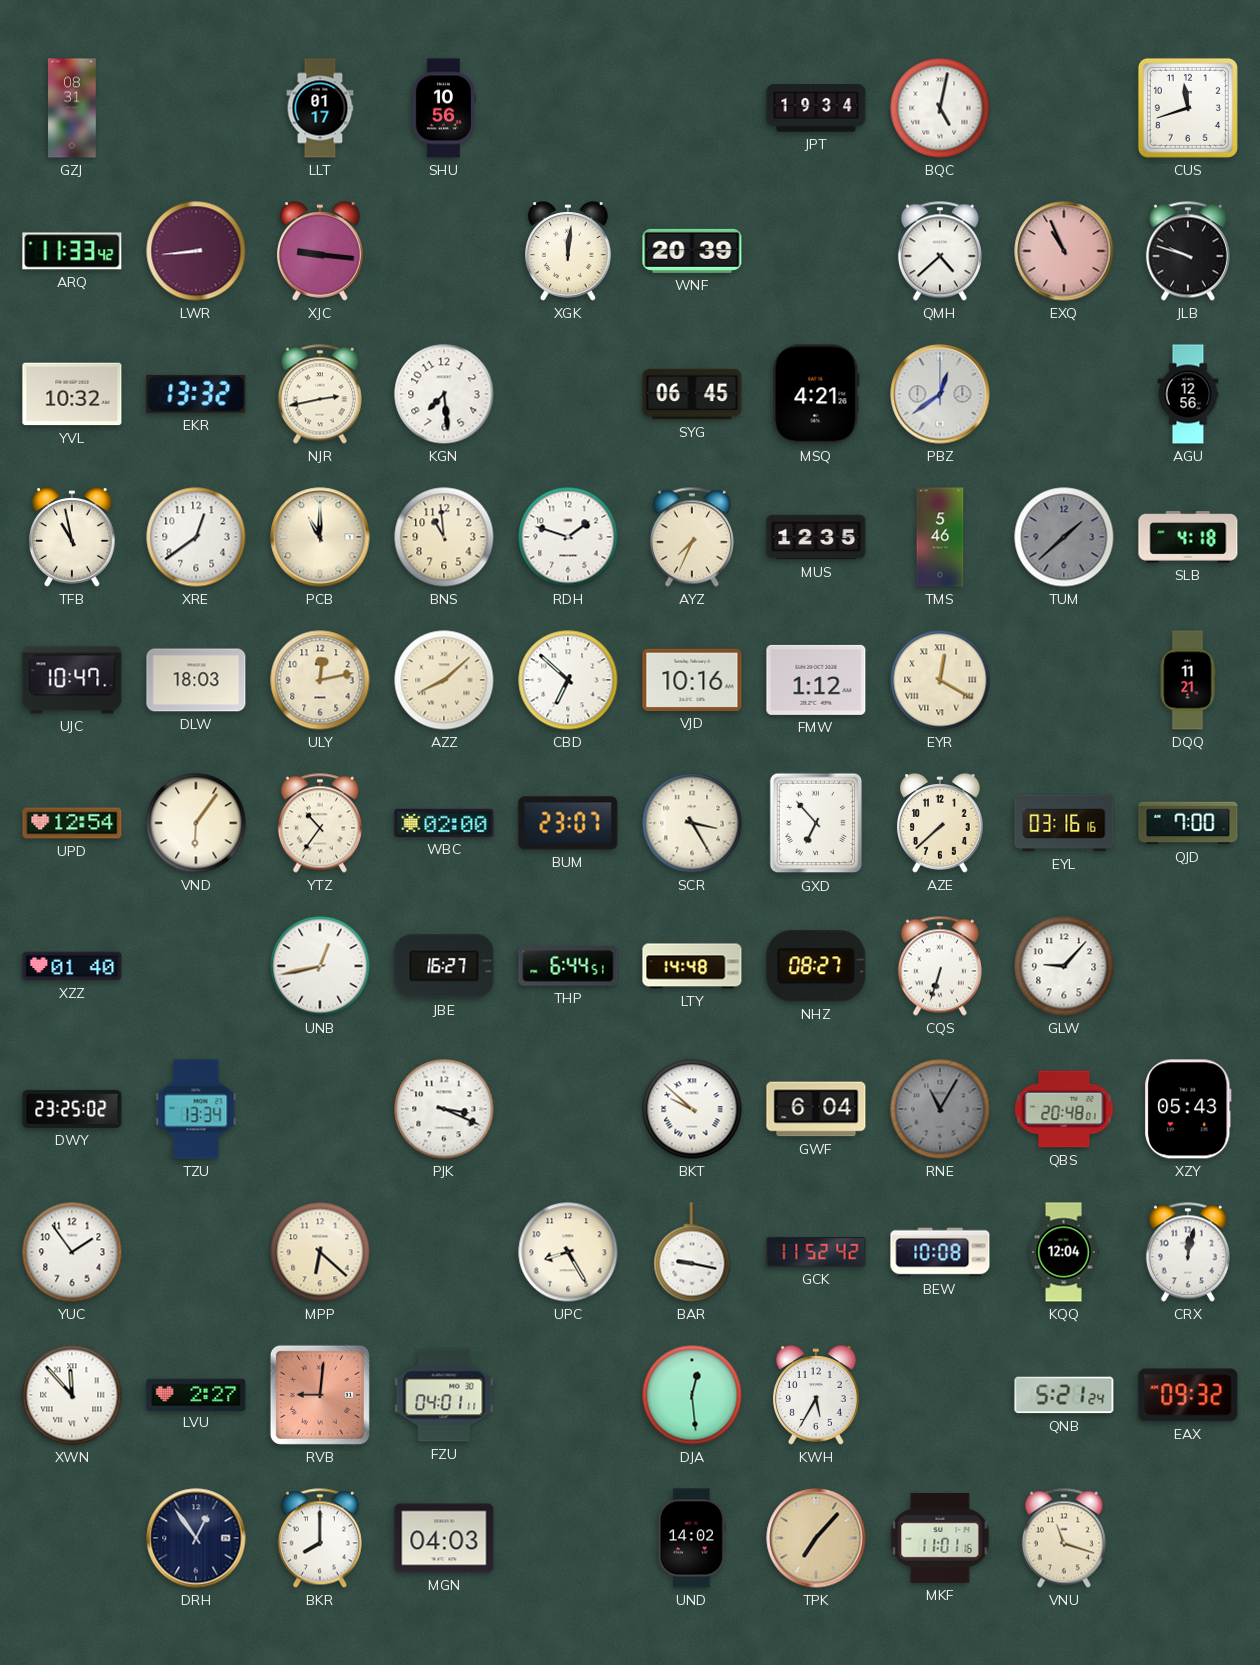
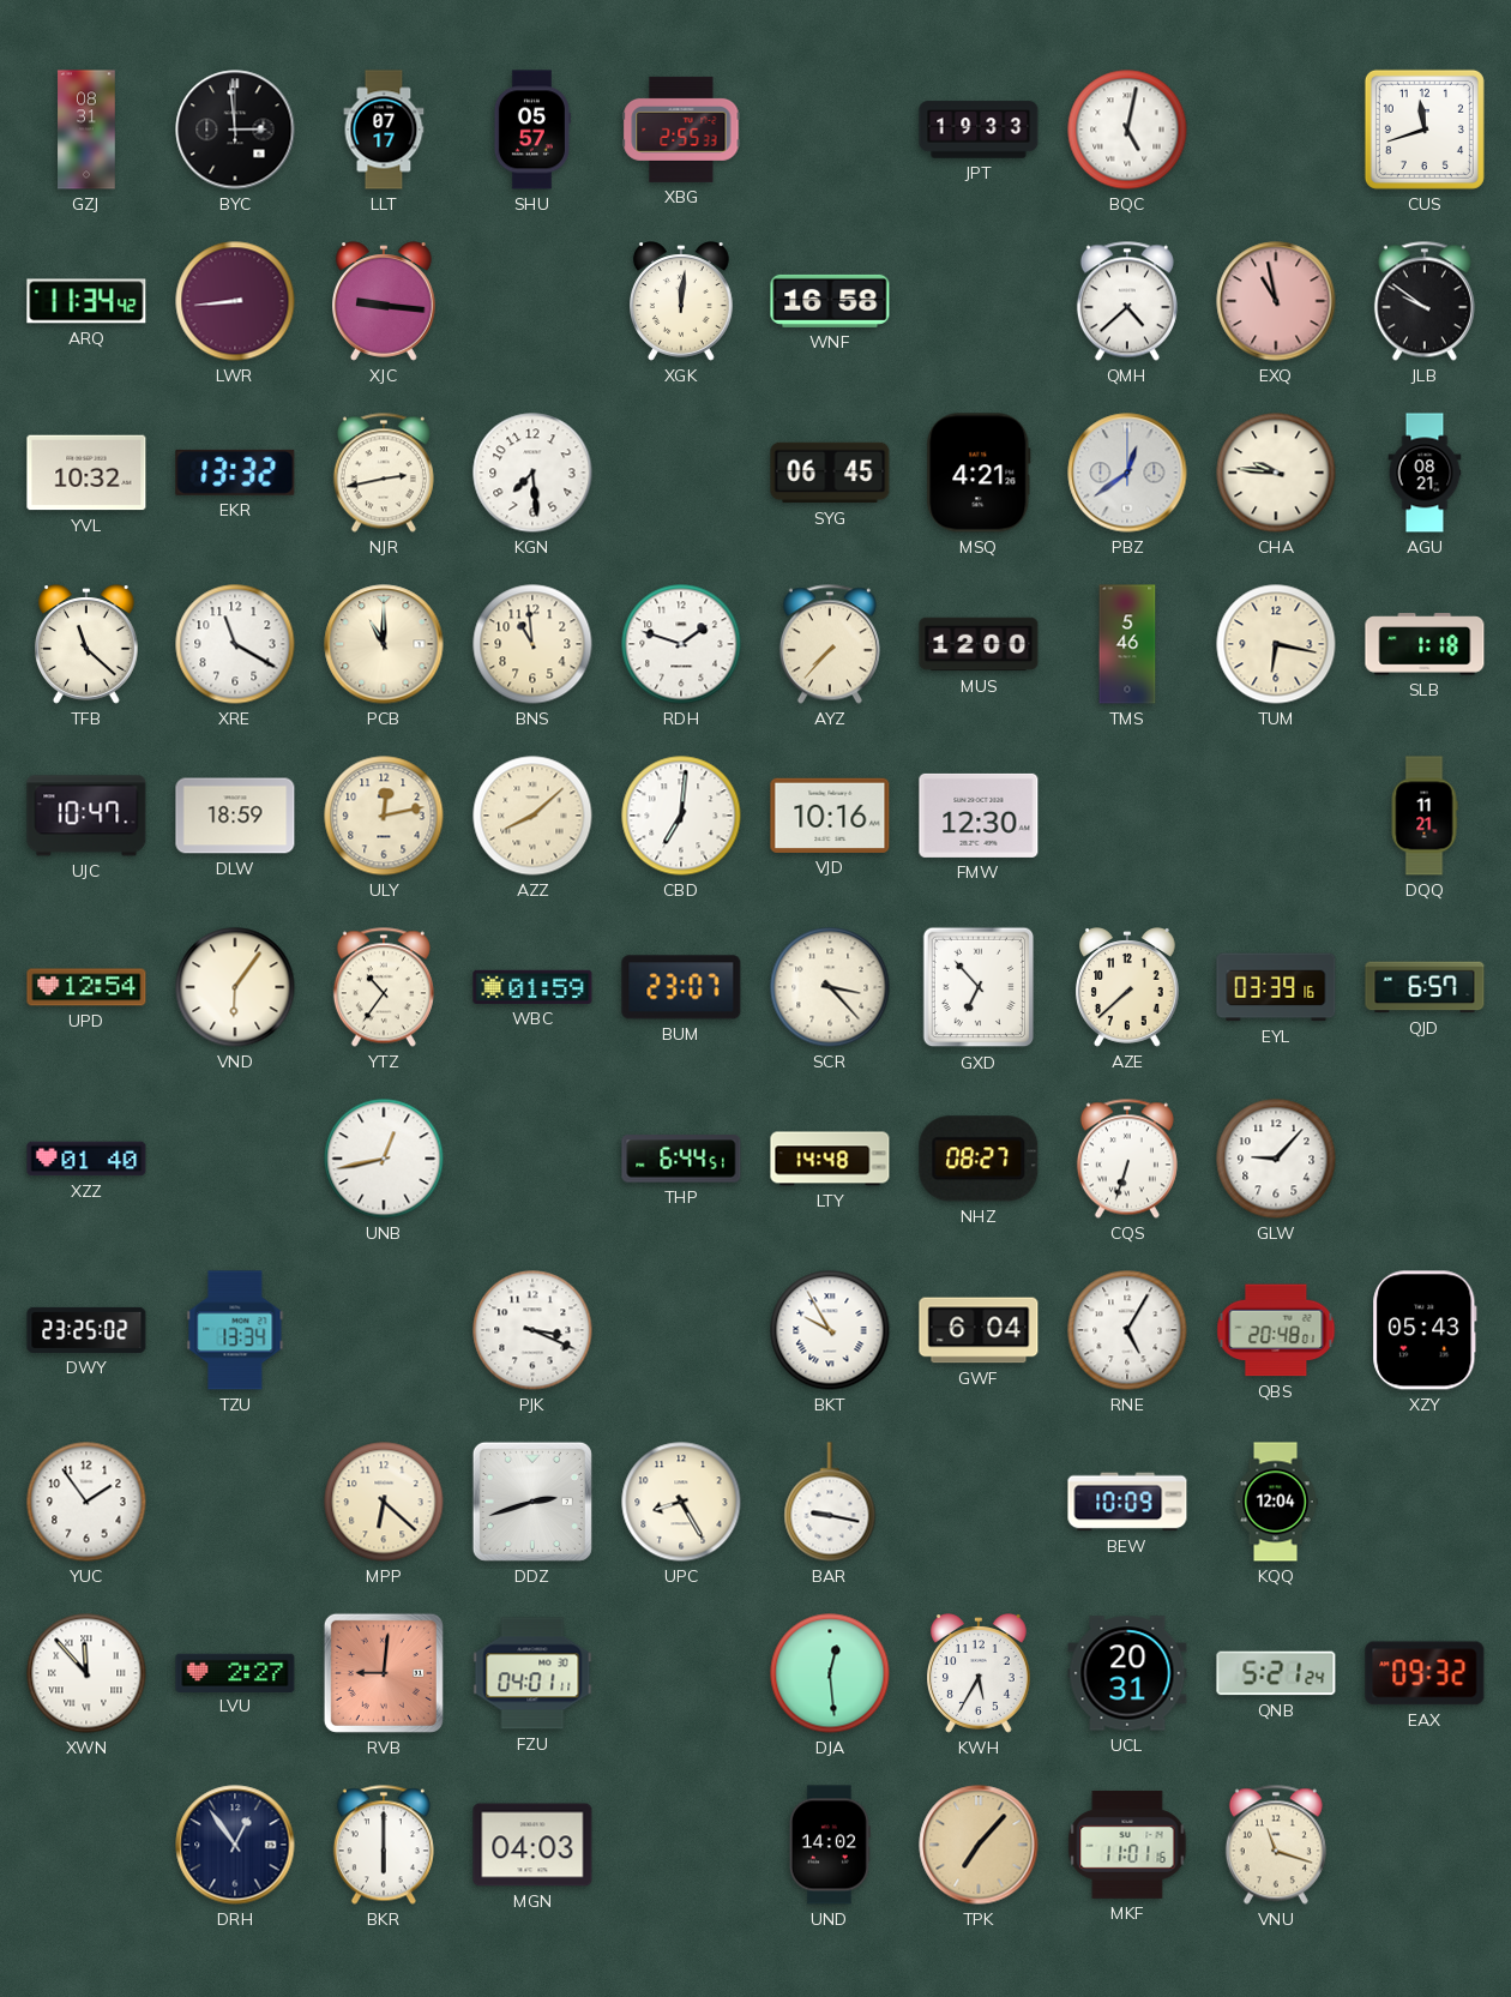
BYC: none -> 2:59
LLT: 01:17 -> 07:17
SHU: 10:56 -> 05:57
XBG: none -> 2:55
JPT: 19:34 -> 19:33
ARQ: 11:33 -> 11:34
WNF: 20:39 -> 16:58
EXQ: 10:56 -> 10:58
JLB: 9:48 -> 9:51
CHA: none -> 9:46
AGU: 12:56 -> 08:21
TFB: 10:58 -> 11:22
XRE: 12:39 -> 11:20
AYZ: 7:34 -> 7:37
MUS: 12:35 -> 12:00
TUM: 1:38 -> 6:17
TUM dial: grey -> cream
SLB: 4:18 -> 1:18
DLW: 18:03 -> 18:59
CBD: 6:52 -> 7:01
FMW: 1:12 -> 12:30
EYR: 12:20 -> none
WBC: 02:00 -> 01:59
SCR: 3:25 -> 3:23
EYL: 03:16 -> 03:39
QJD: 7:00 -> 6:57
JBE: 16:27 -> none
BKT: 9:52 -> 9:55
RNE: 11:05 -> 5:05
RNE dial: grey -> white
DDZ: none -> 2:42
GCK: 11:52 -> none
BEW: 10:08 -> 10:09
CRX: 12:02 -> none
UCL: none -> 20:31
BKR: 8:00 -> 6:00
